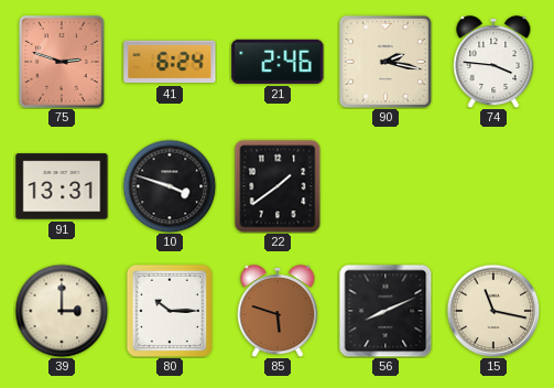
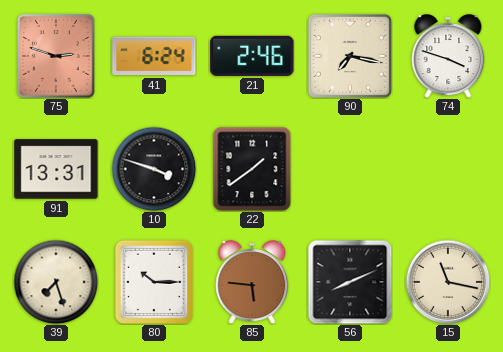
90: 2:17 -> 7:17
74: 3:46 -> 3:48
39: 3:00 -> 7:27
85: 5:48 -> 5:46
